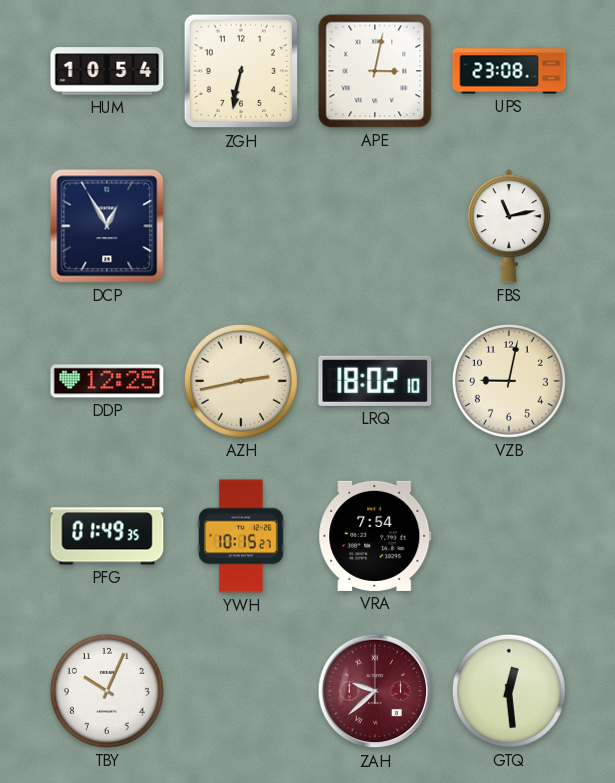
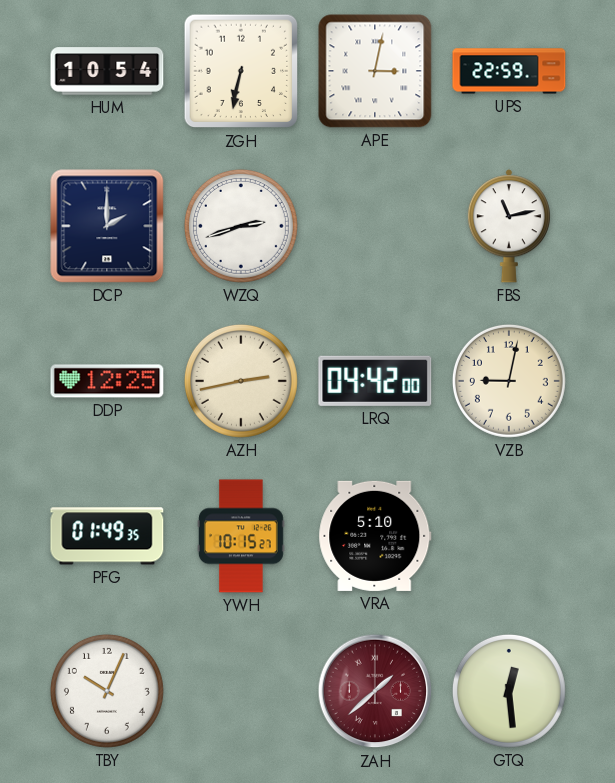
UPS: 23:08 -> 22:59
DCP: 12:55 -> 2:00
WZQ: none -> 2:42
LRQ: 18:02 -> 04:42
VRA: 7:54 -> 5:10
ZAH: 9:38 -> 1:38
